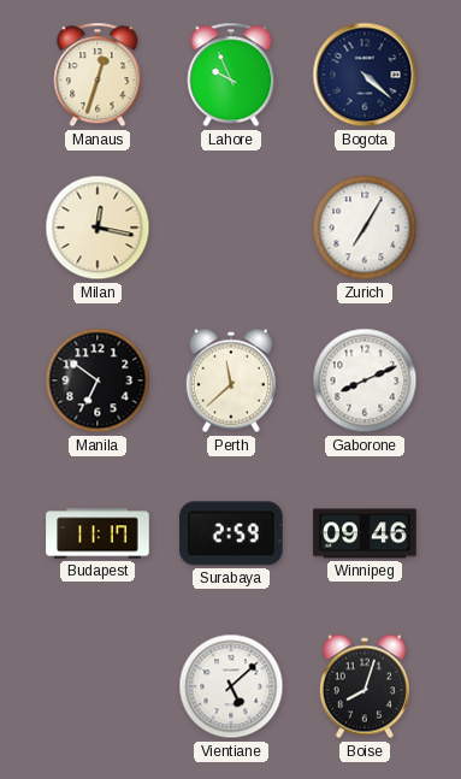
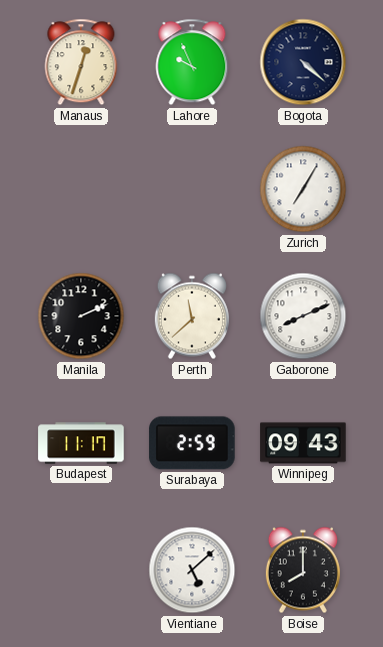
Milan: 12:17 -> none
Manila: 6:51 -> 2:11
Winnipeg: 09:46 -> 09:43
Boise: 8:03 -> 8:00
